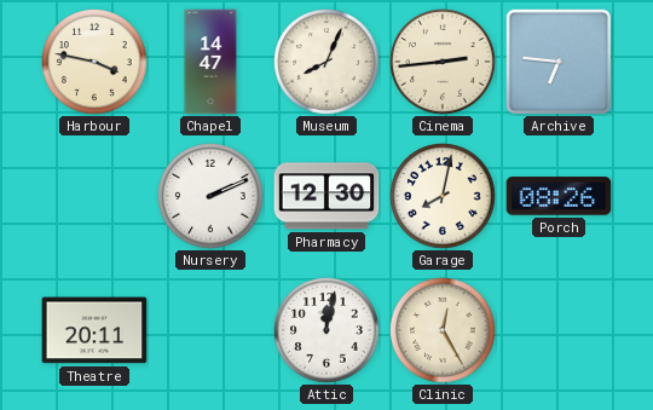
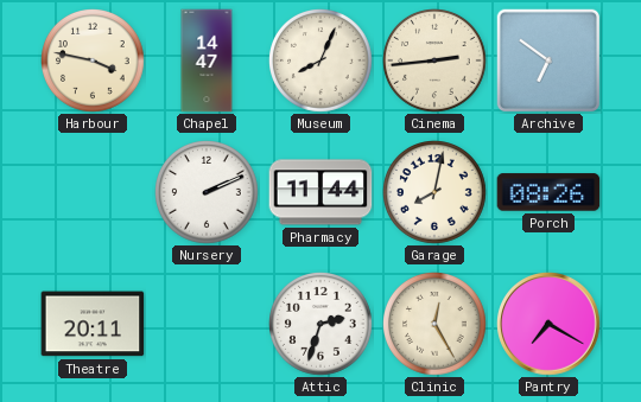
Archive: 6:46 -> 6:51
Pharmacy: 12:30 -> 11:44
Attic: 12:02 -> 2:33
Pantry: none -> 7:20
